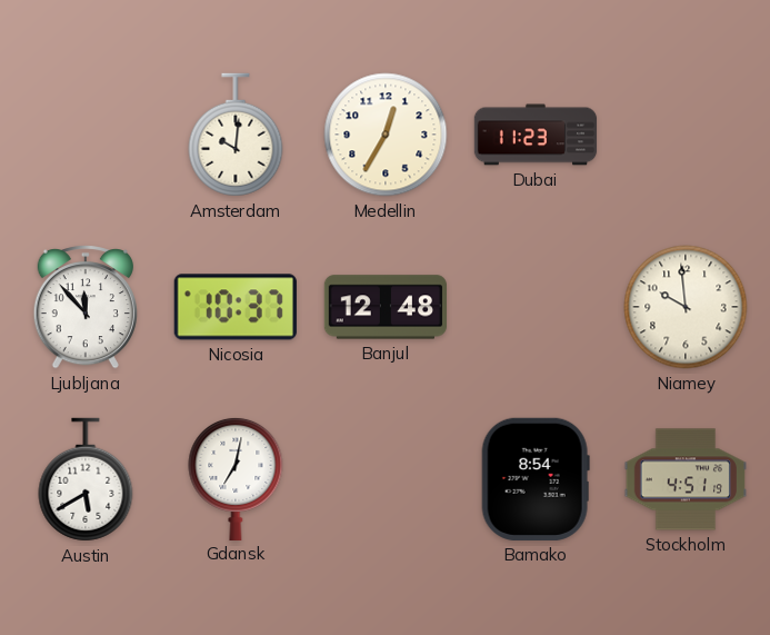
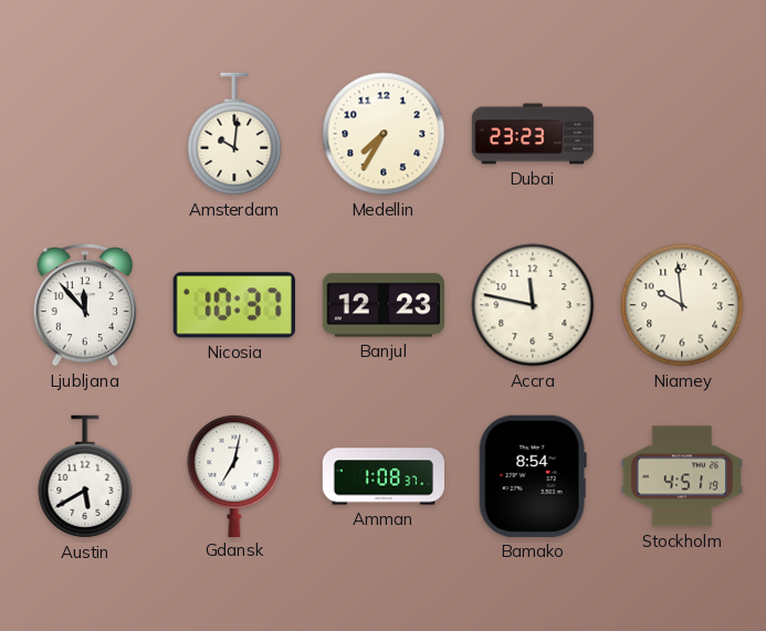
Medellin: 12:35 -> 7:35
Dubai: 11:23 -> 23:23
Banjul: 12:48 -> 12:23
Accra: none -> 11:47
Amman: none -> 1:08
